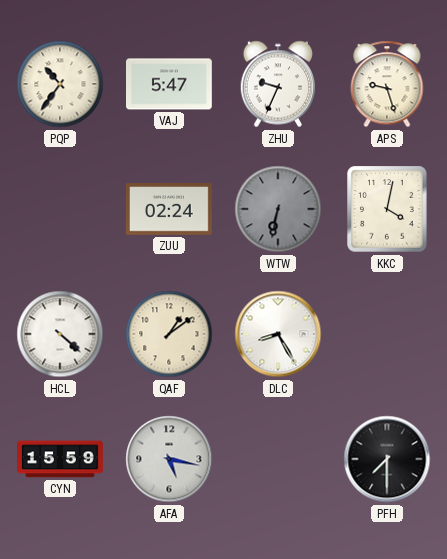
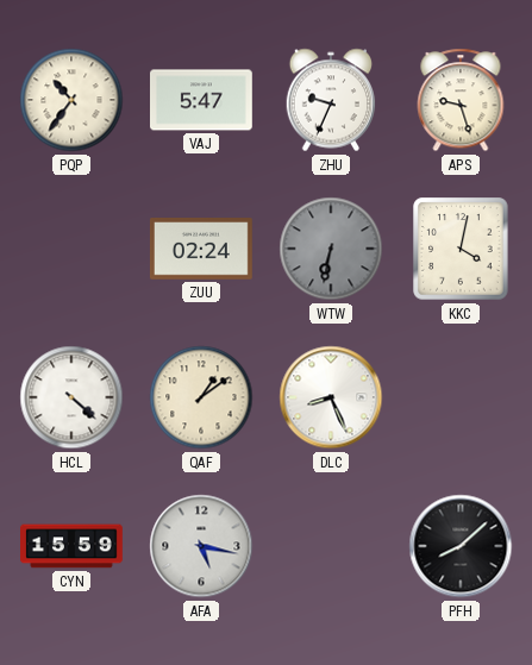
DLC: 8:25 -> 8:26
PFH: 7:30 -> 8:08
